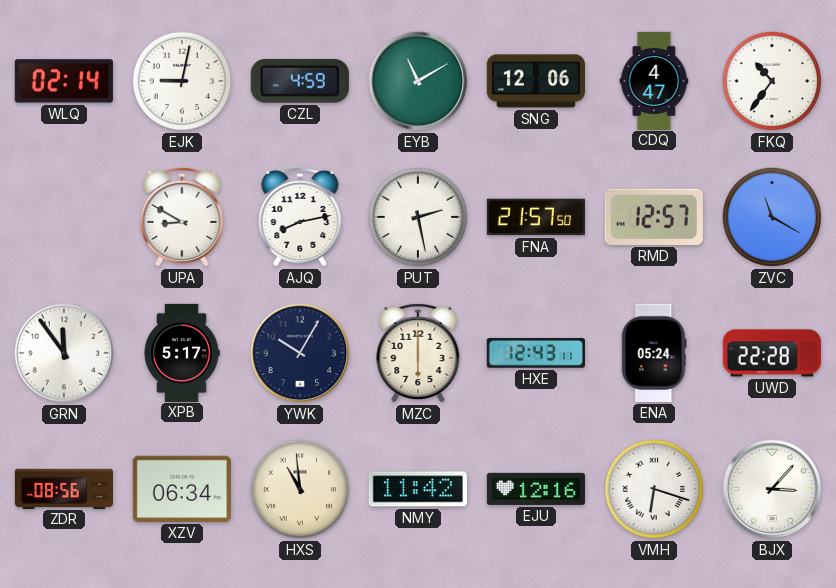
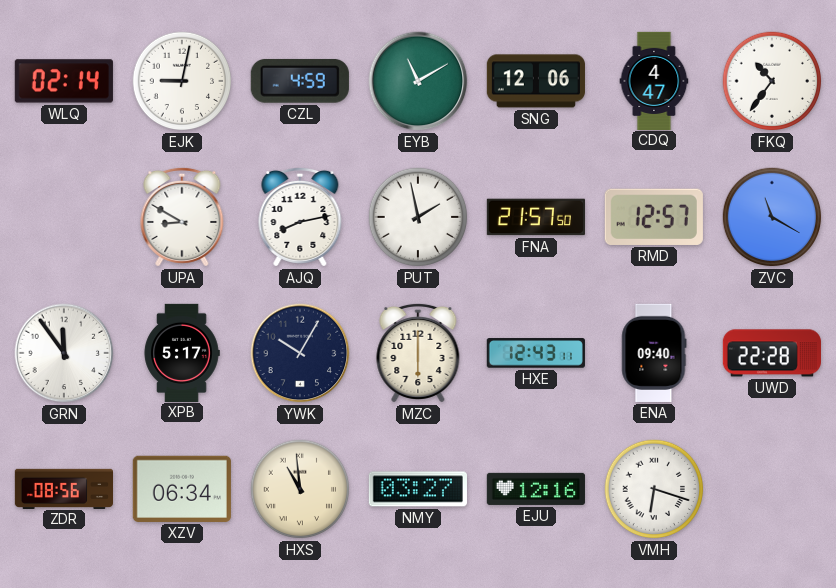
PUT: 2:28 -> 1:58
ENA: 05:24 -> 09:40
NMY: 11:42 -> 03:27
BJX: 3:07 -> none
